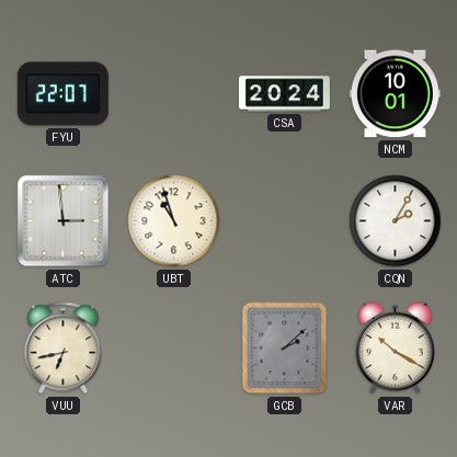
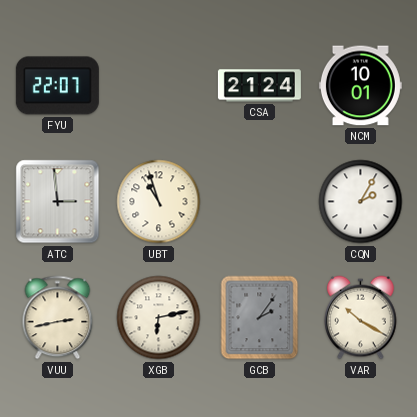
CSA: 20:24 -> 21:24
VUU: 6:43 -> 2:43
XGB: none -> 6:13
GCB: 2:08 -> 2:06
